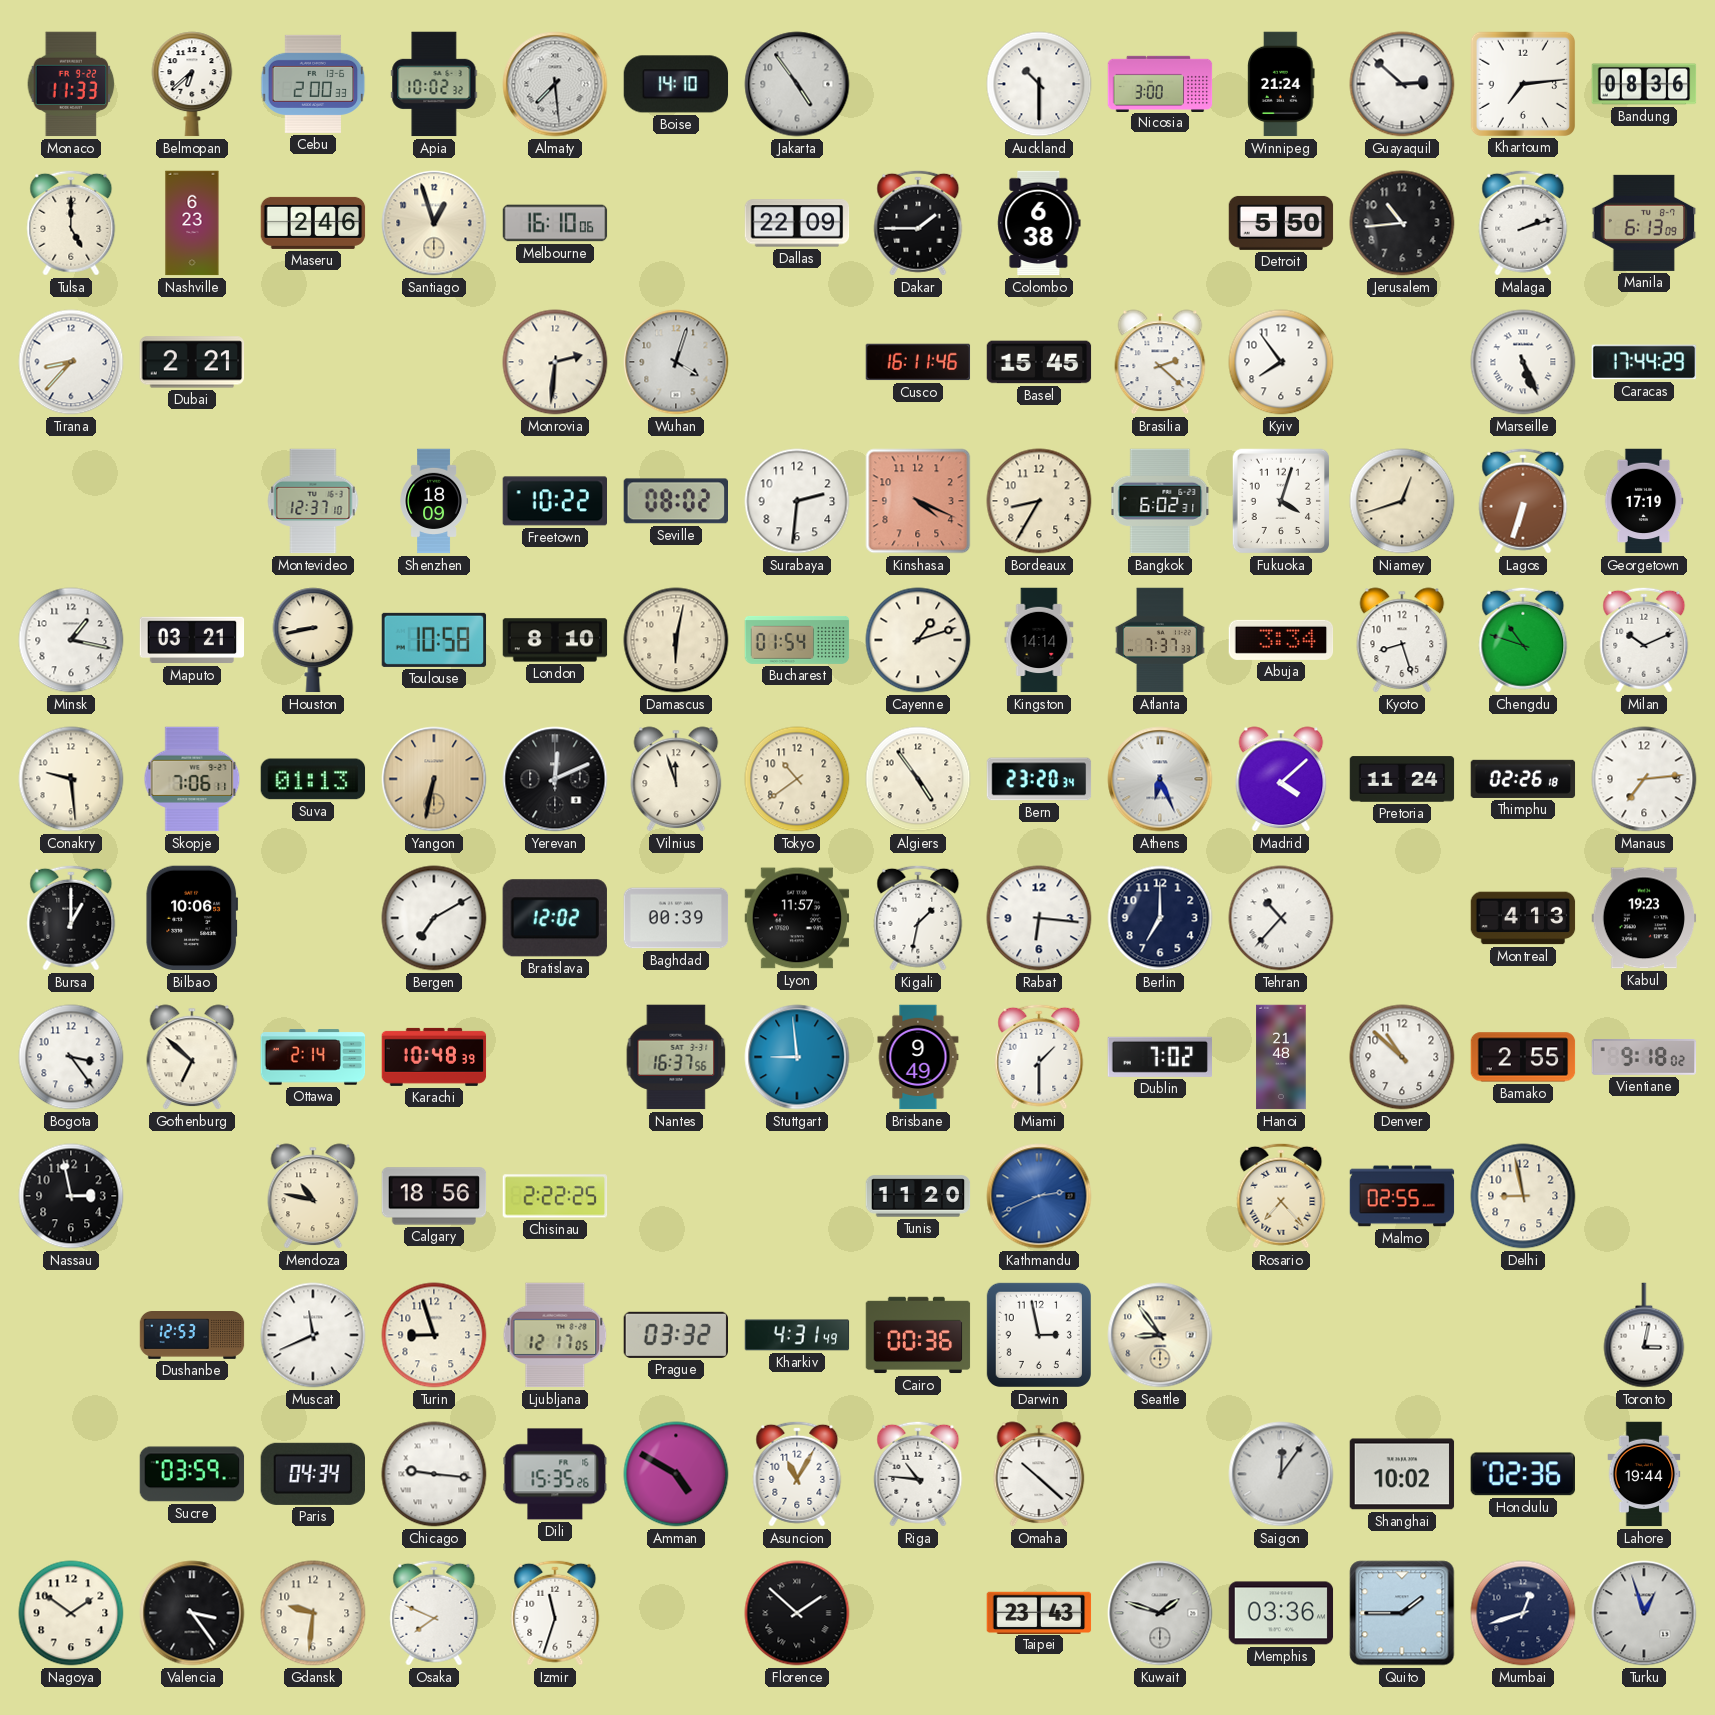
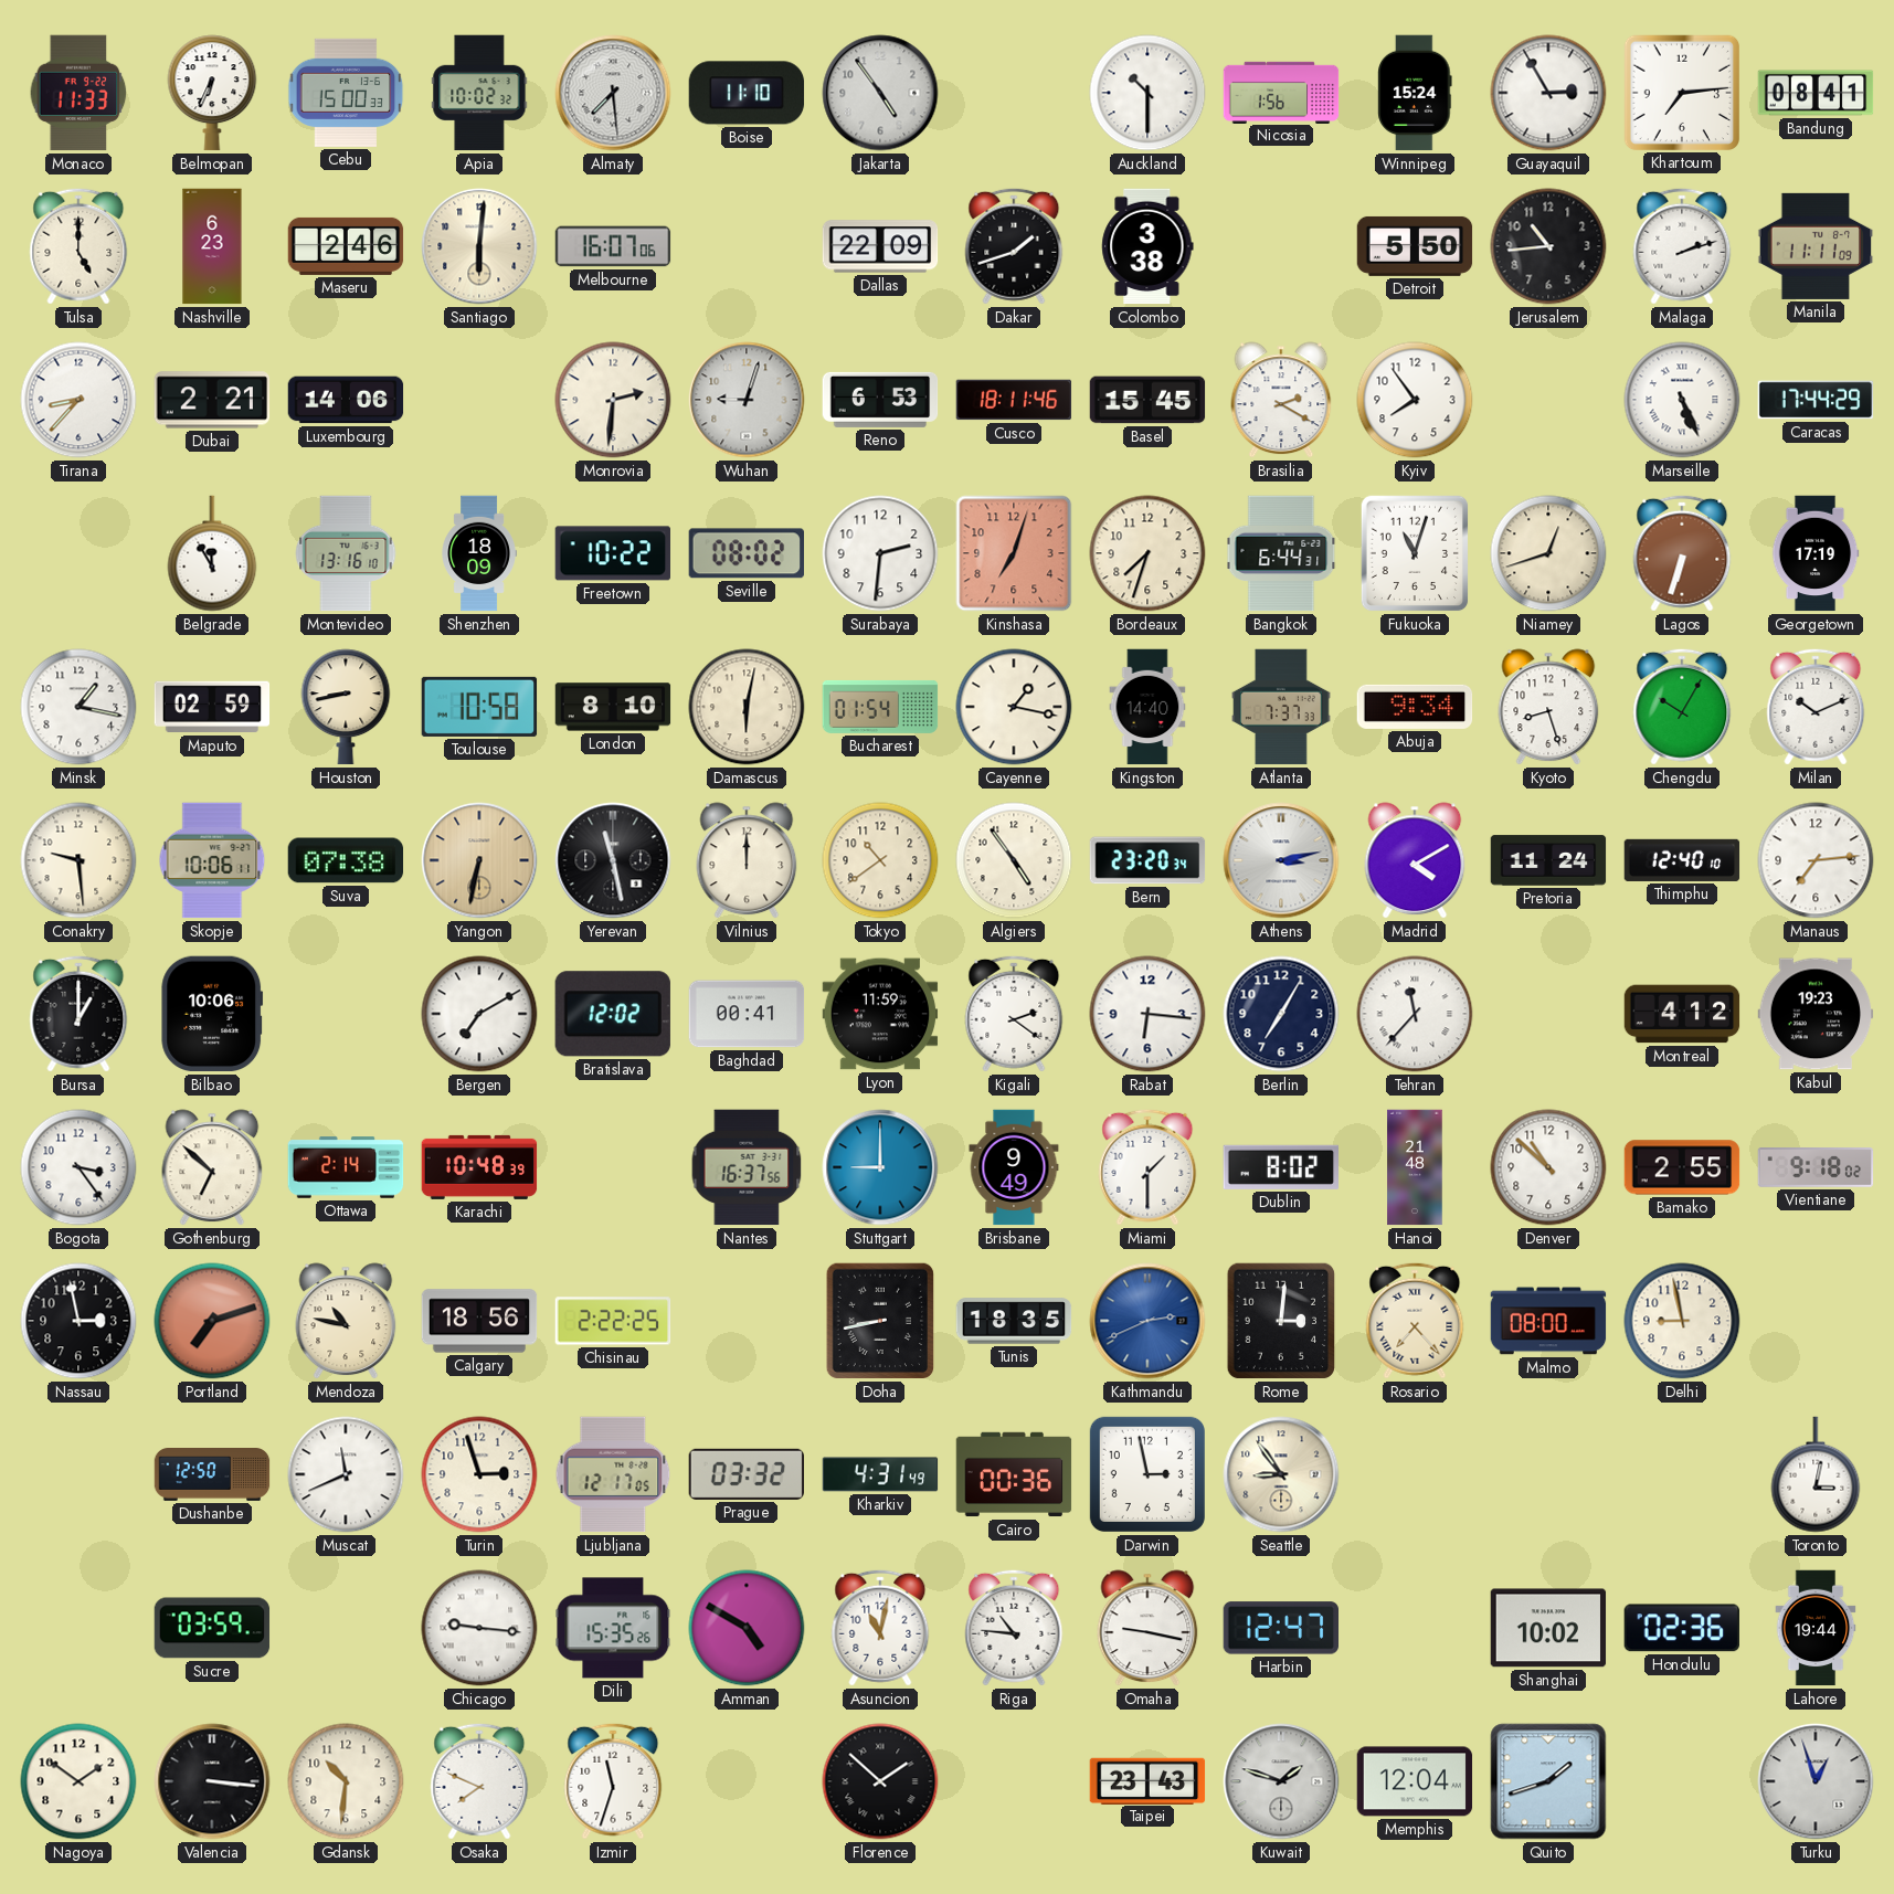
Belmopan: 6:38 -> 6:34
Cebu: 2:00 -> 15:00
Boise: 14:10 -> 11:10
Nicosia: 3:00 -> 1:56
Winnipeg: 21:24 -> 15:24
Guayaquil: 2:52 -> 2:55
Bandung: 08:36 -> 08:41
Santiago: 12:57 -> 6:01
Melbourne: 16:10 -> 16:07
Dakar: 1:45 -> 1:42
Colombo: 6:38 -> 3:38
Manila: 6:13 -> 11:11
Luxembourg: none -> 14:06
Wuhan: 4:03 -> 9:03
Reno: none -> 6:53
Cusco: 16:11 -> 18:11
Brasilia: 2:22 -> 2:20
Belgrade: none -> 11:55
Montevideo: 12:37 -> 13:16
Kinshasa: 4:19 -> 7:03
Bordeaux: 8:35 -> 7:33
Bangkok: 6:02 -> 6:44
Fukuoka: 4:03 -> 11:03
Maputo: 03:21 -> 02:59
Cayenne: 1:12 -> 1:17
Kingston: 14:14 -> 14:40
Abuja: 3:34 -> 9:34
Chengdu: 10:48 -> 10:05
Skopje: 7:06 -> 10:06
Suva: 01:13 -> 07:38
Yerevan: 12:11 -> 11:28
Vilnius: 11:57 -> 12:00
Athens: 6:26 -> 3:13
Madrid: 4:08 -> 4:10
Thimphu: 02:26 -> 12:40
Baghdad: 00:39 -> 00:41
Lyon: 11:57 -> 11:59
Kigali: 1:32 -> 2:21
Berlin: 7:00 -> 7:05
Tehran: 10:37 -> 11:37
Montreal: 4:13 -> 4:12
Stuttgart: 8:59 -> 9:00
Dublin: 7:02 -> 8:02
Portland: none -> 7:12
Doha: none -> 8:43
Tunis: 11:20 -> 18:35
Rome: none -> 3:01
Malmo: 02:55 -> 08:00
Dushanbe: 12:53 -> 12:50
Turin: 8:57 -> 2:57
Paris: 04:34 -> none
Asuncion: 11:05 -> 11:02
Omaha: 10:22 -> 9:17
Harbin: none -> 12:47
Saigon: 12:06 -> none
Valencia: 3:24 -> 3:16
Gdansk: 9:31 -> 10:31
Memphis: 03:36 -> 12:04
Quito: 1:45 -> 1:42
Mumbai: 12:42 -> none
